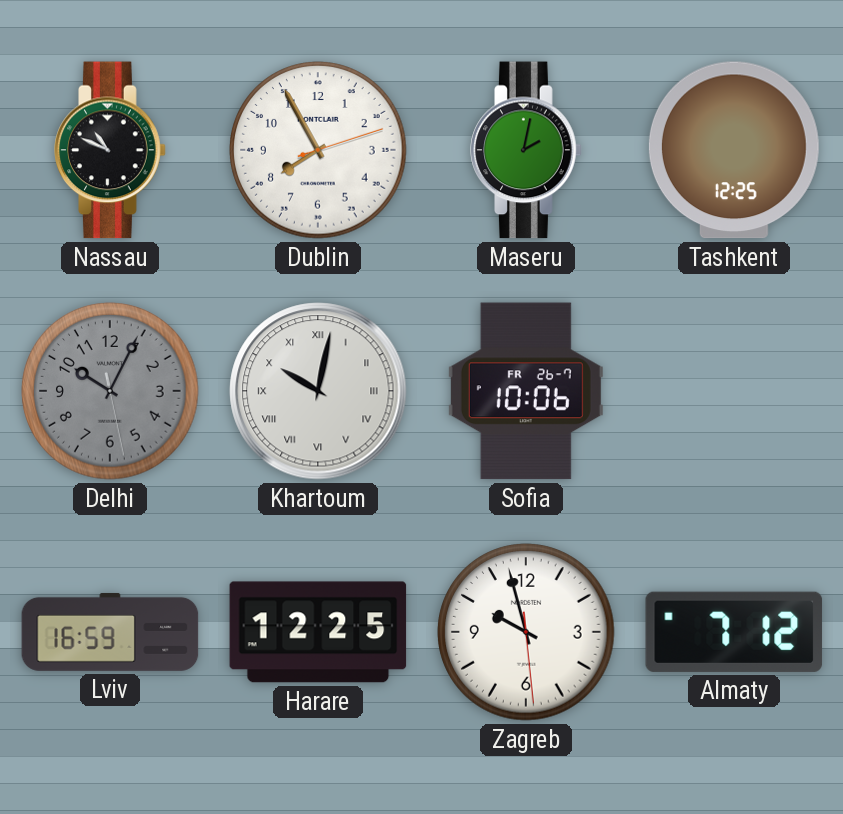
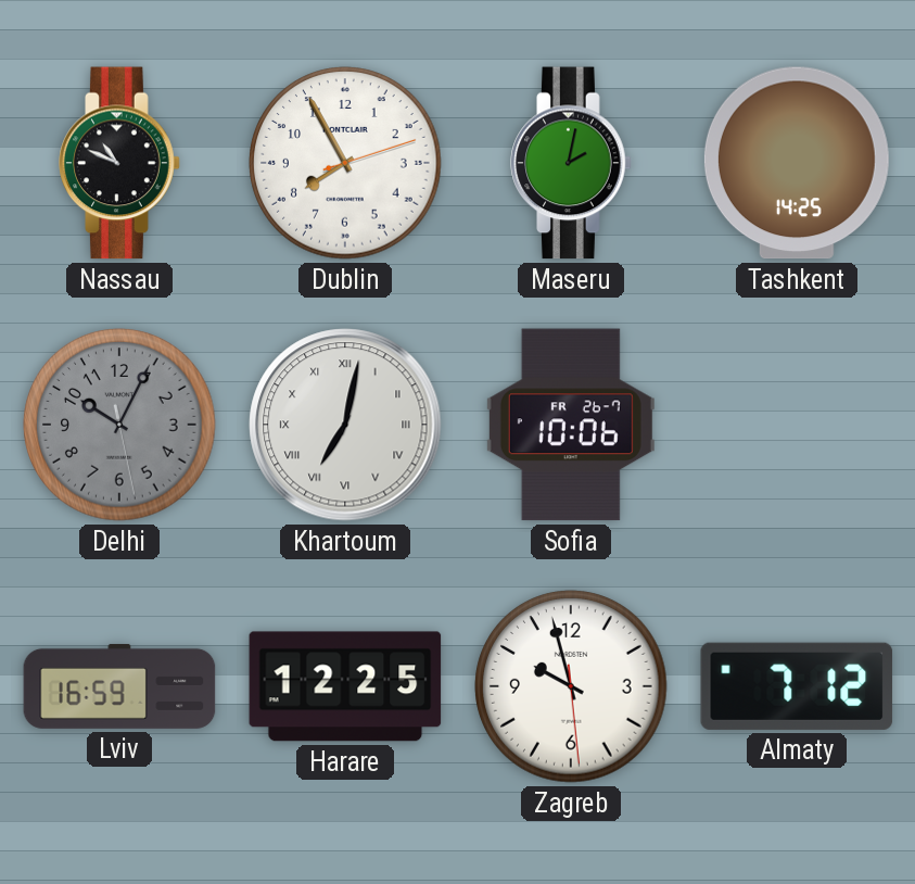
Tashkent: 12:25 -> 14:25
Khartoum: 10:02 -> 7:02
